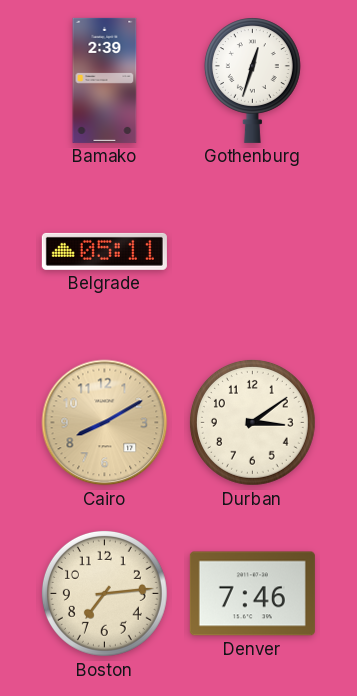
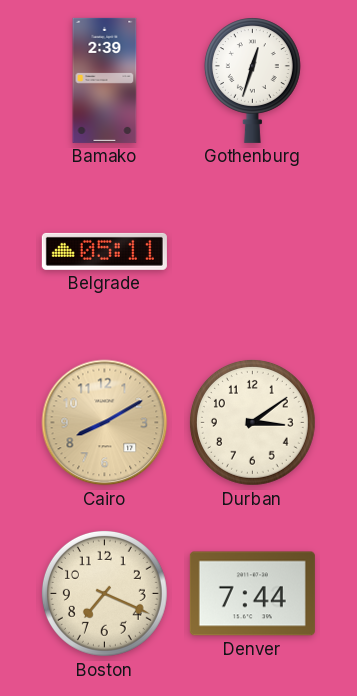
Boston: 7:14 -> 7:19
Denver: 7:46 -> 7:44
